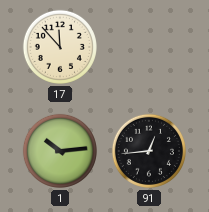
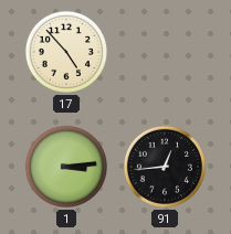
17: 11:53 -> 4:53
1: 10:14 -> 3:14
